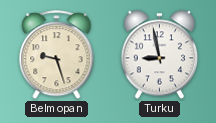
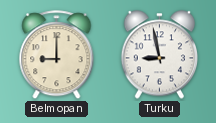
Belmopan: 9:27 -> 9:00
